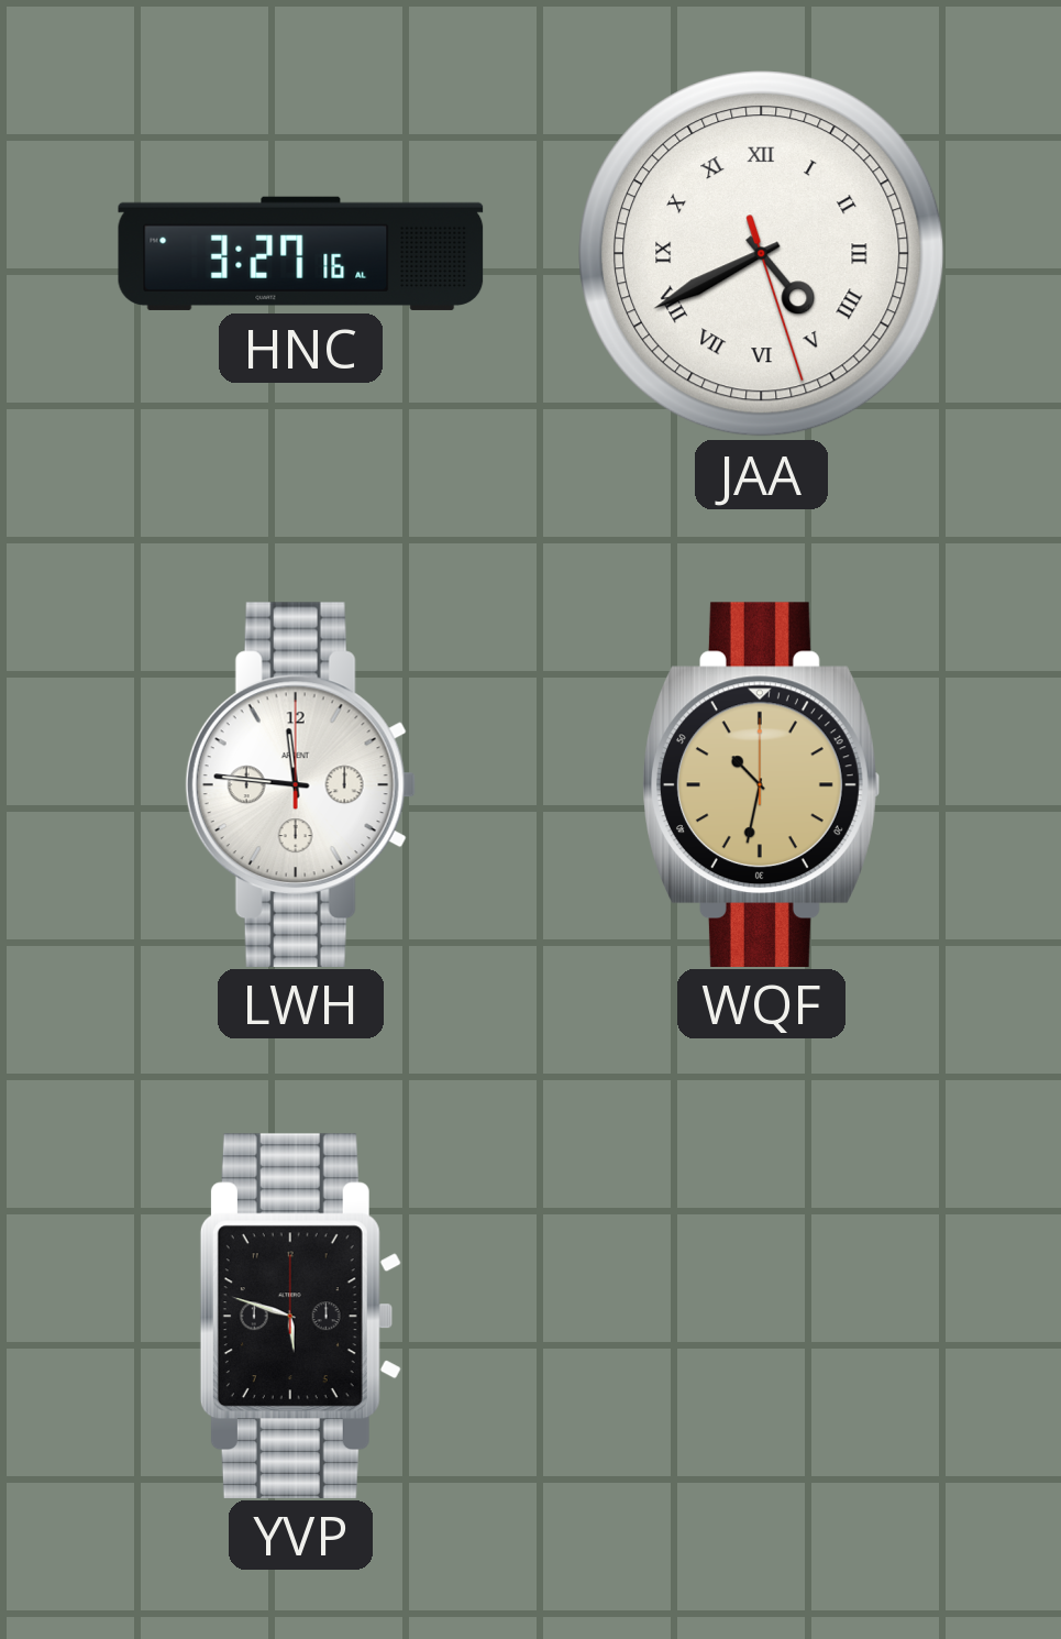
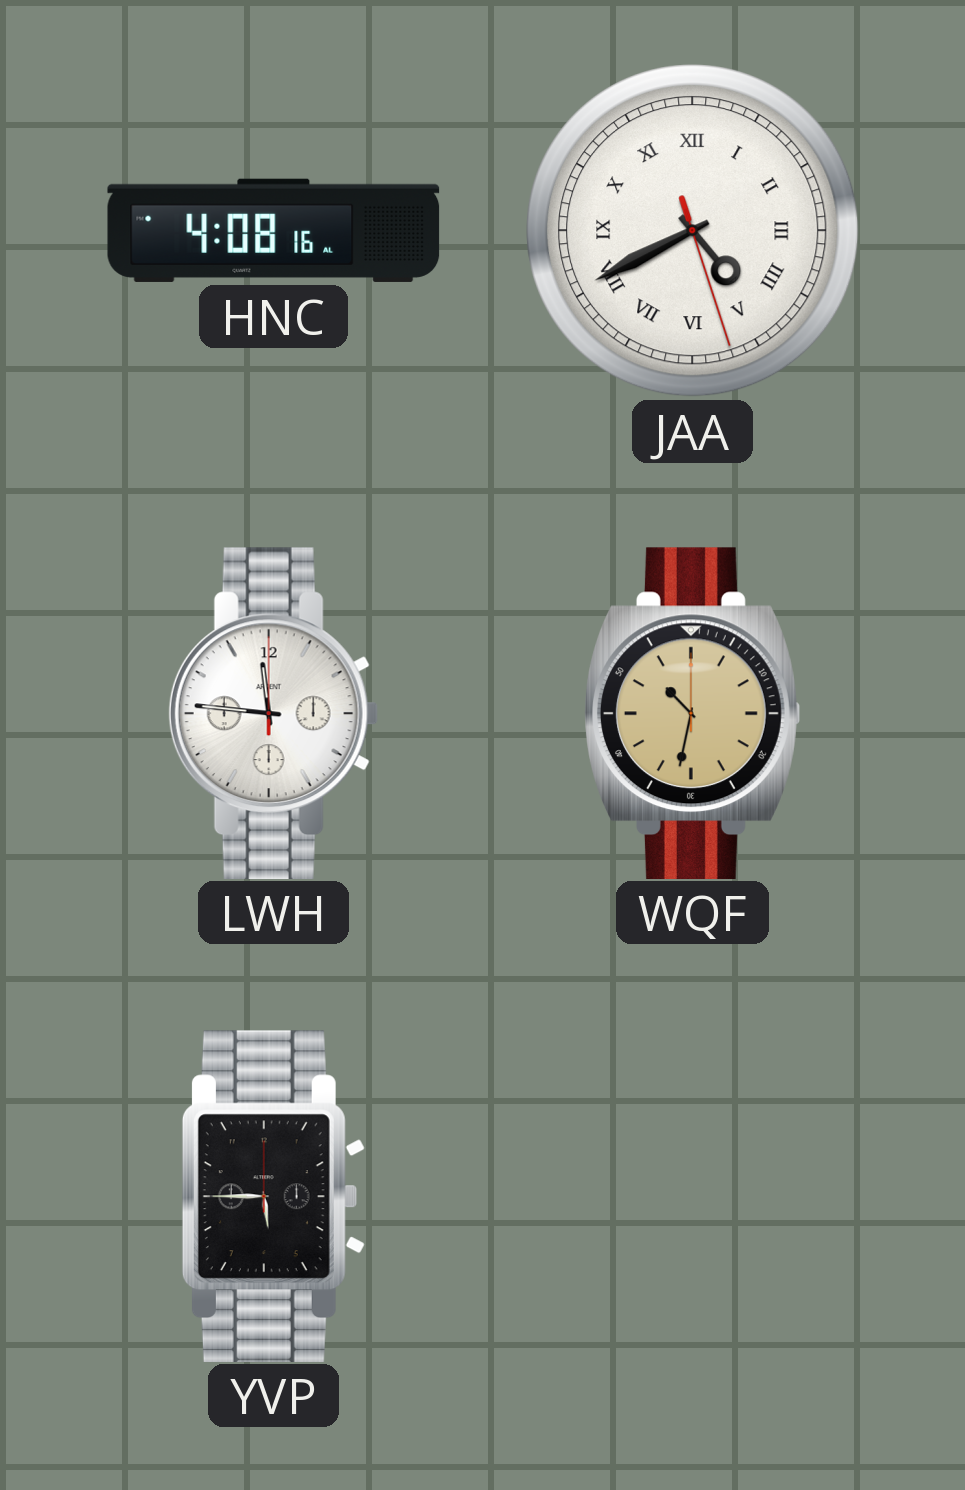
HNC: 3:27 -> 4:08
YVP: 5:48 -> 5:45
